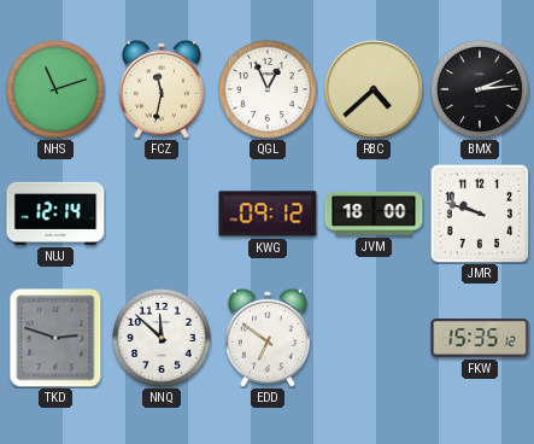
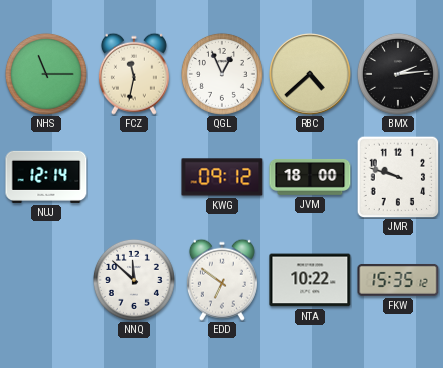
NHS: 11:12 -> 11:15
TKD: 2:48 -> none
NTA: none -> 10:22
